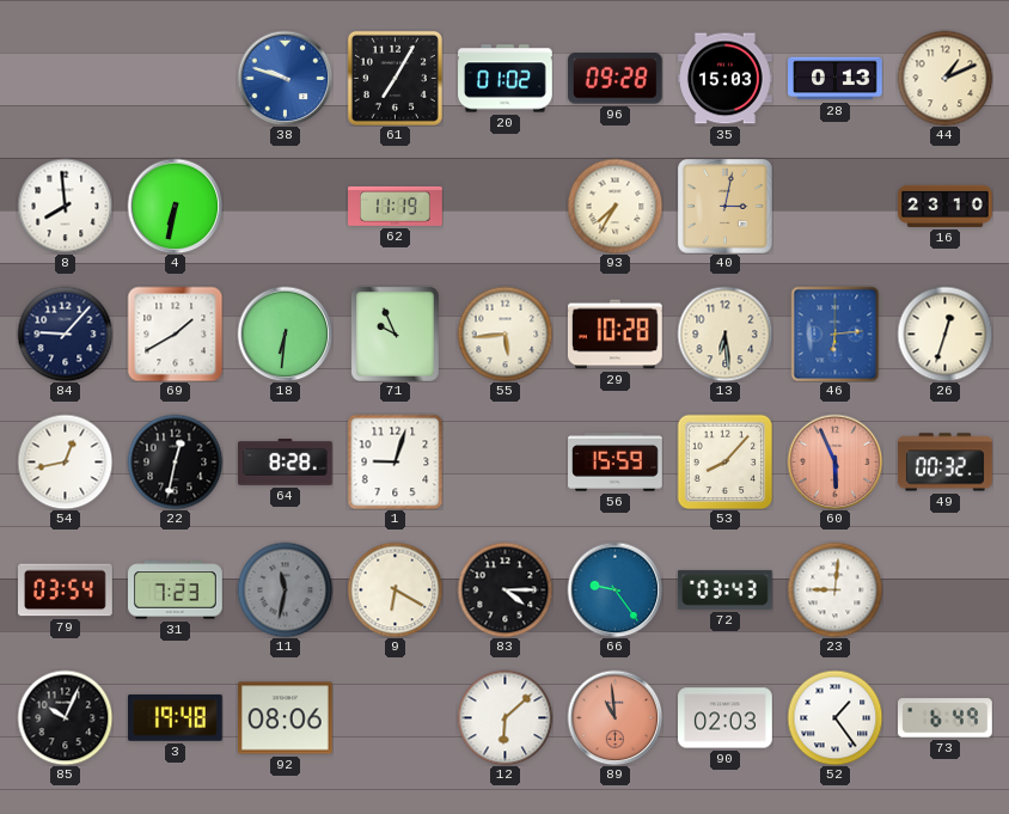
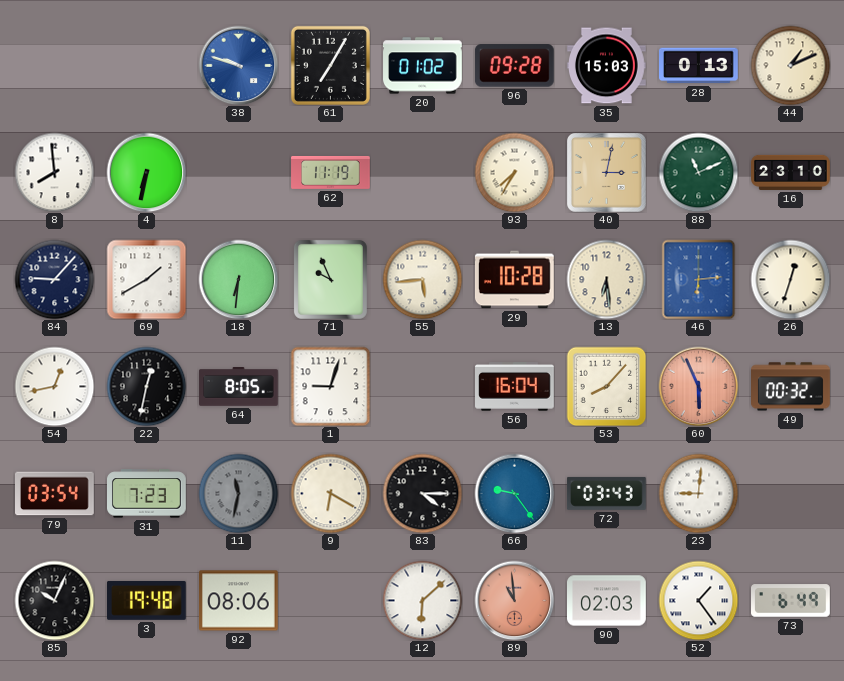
88: none -> 11:11
64: 8:28 -> 8:05
56: 15:59 -> 16:04
